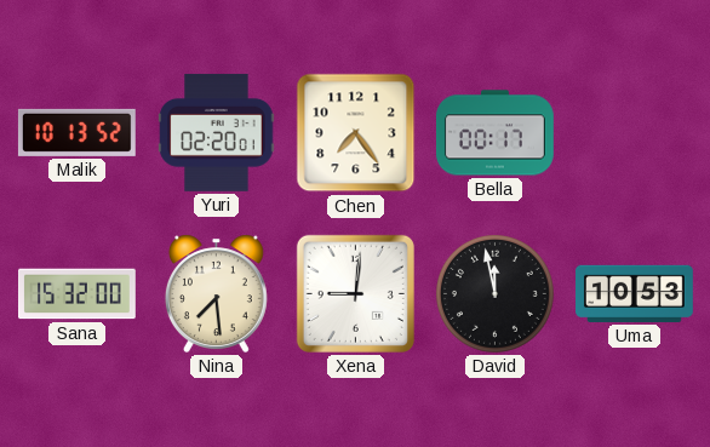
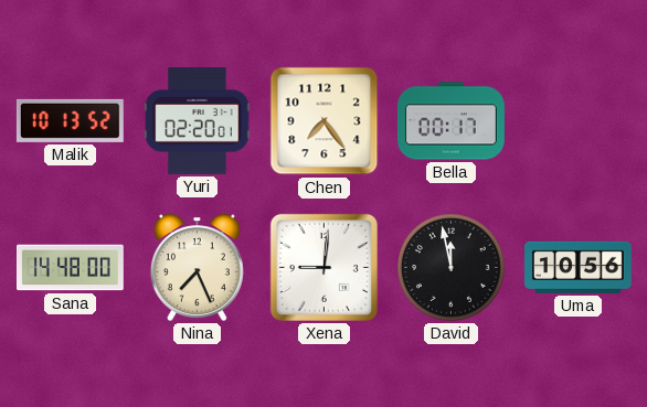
Sana: 15:32 -> 14:48
Nina: 7:29 -> 7:26
Uma: 10:53 -> 10:56
